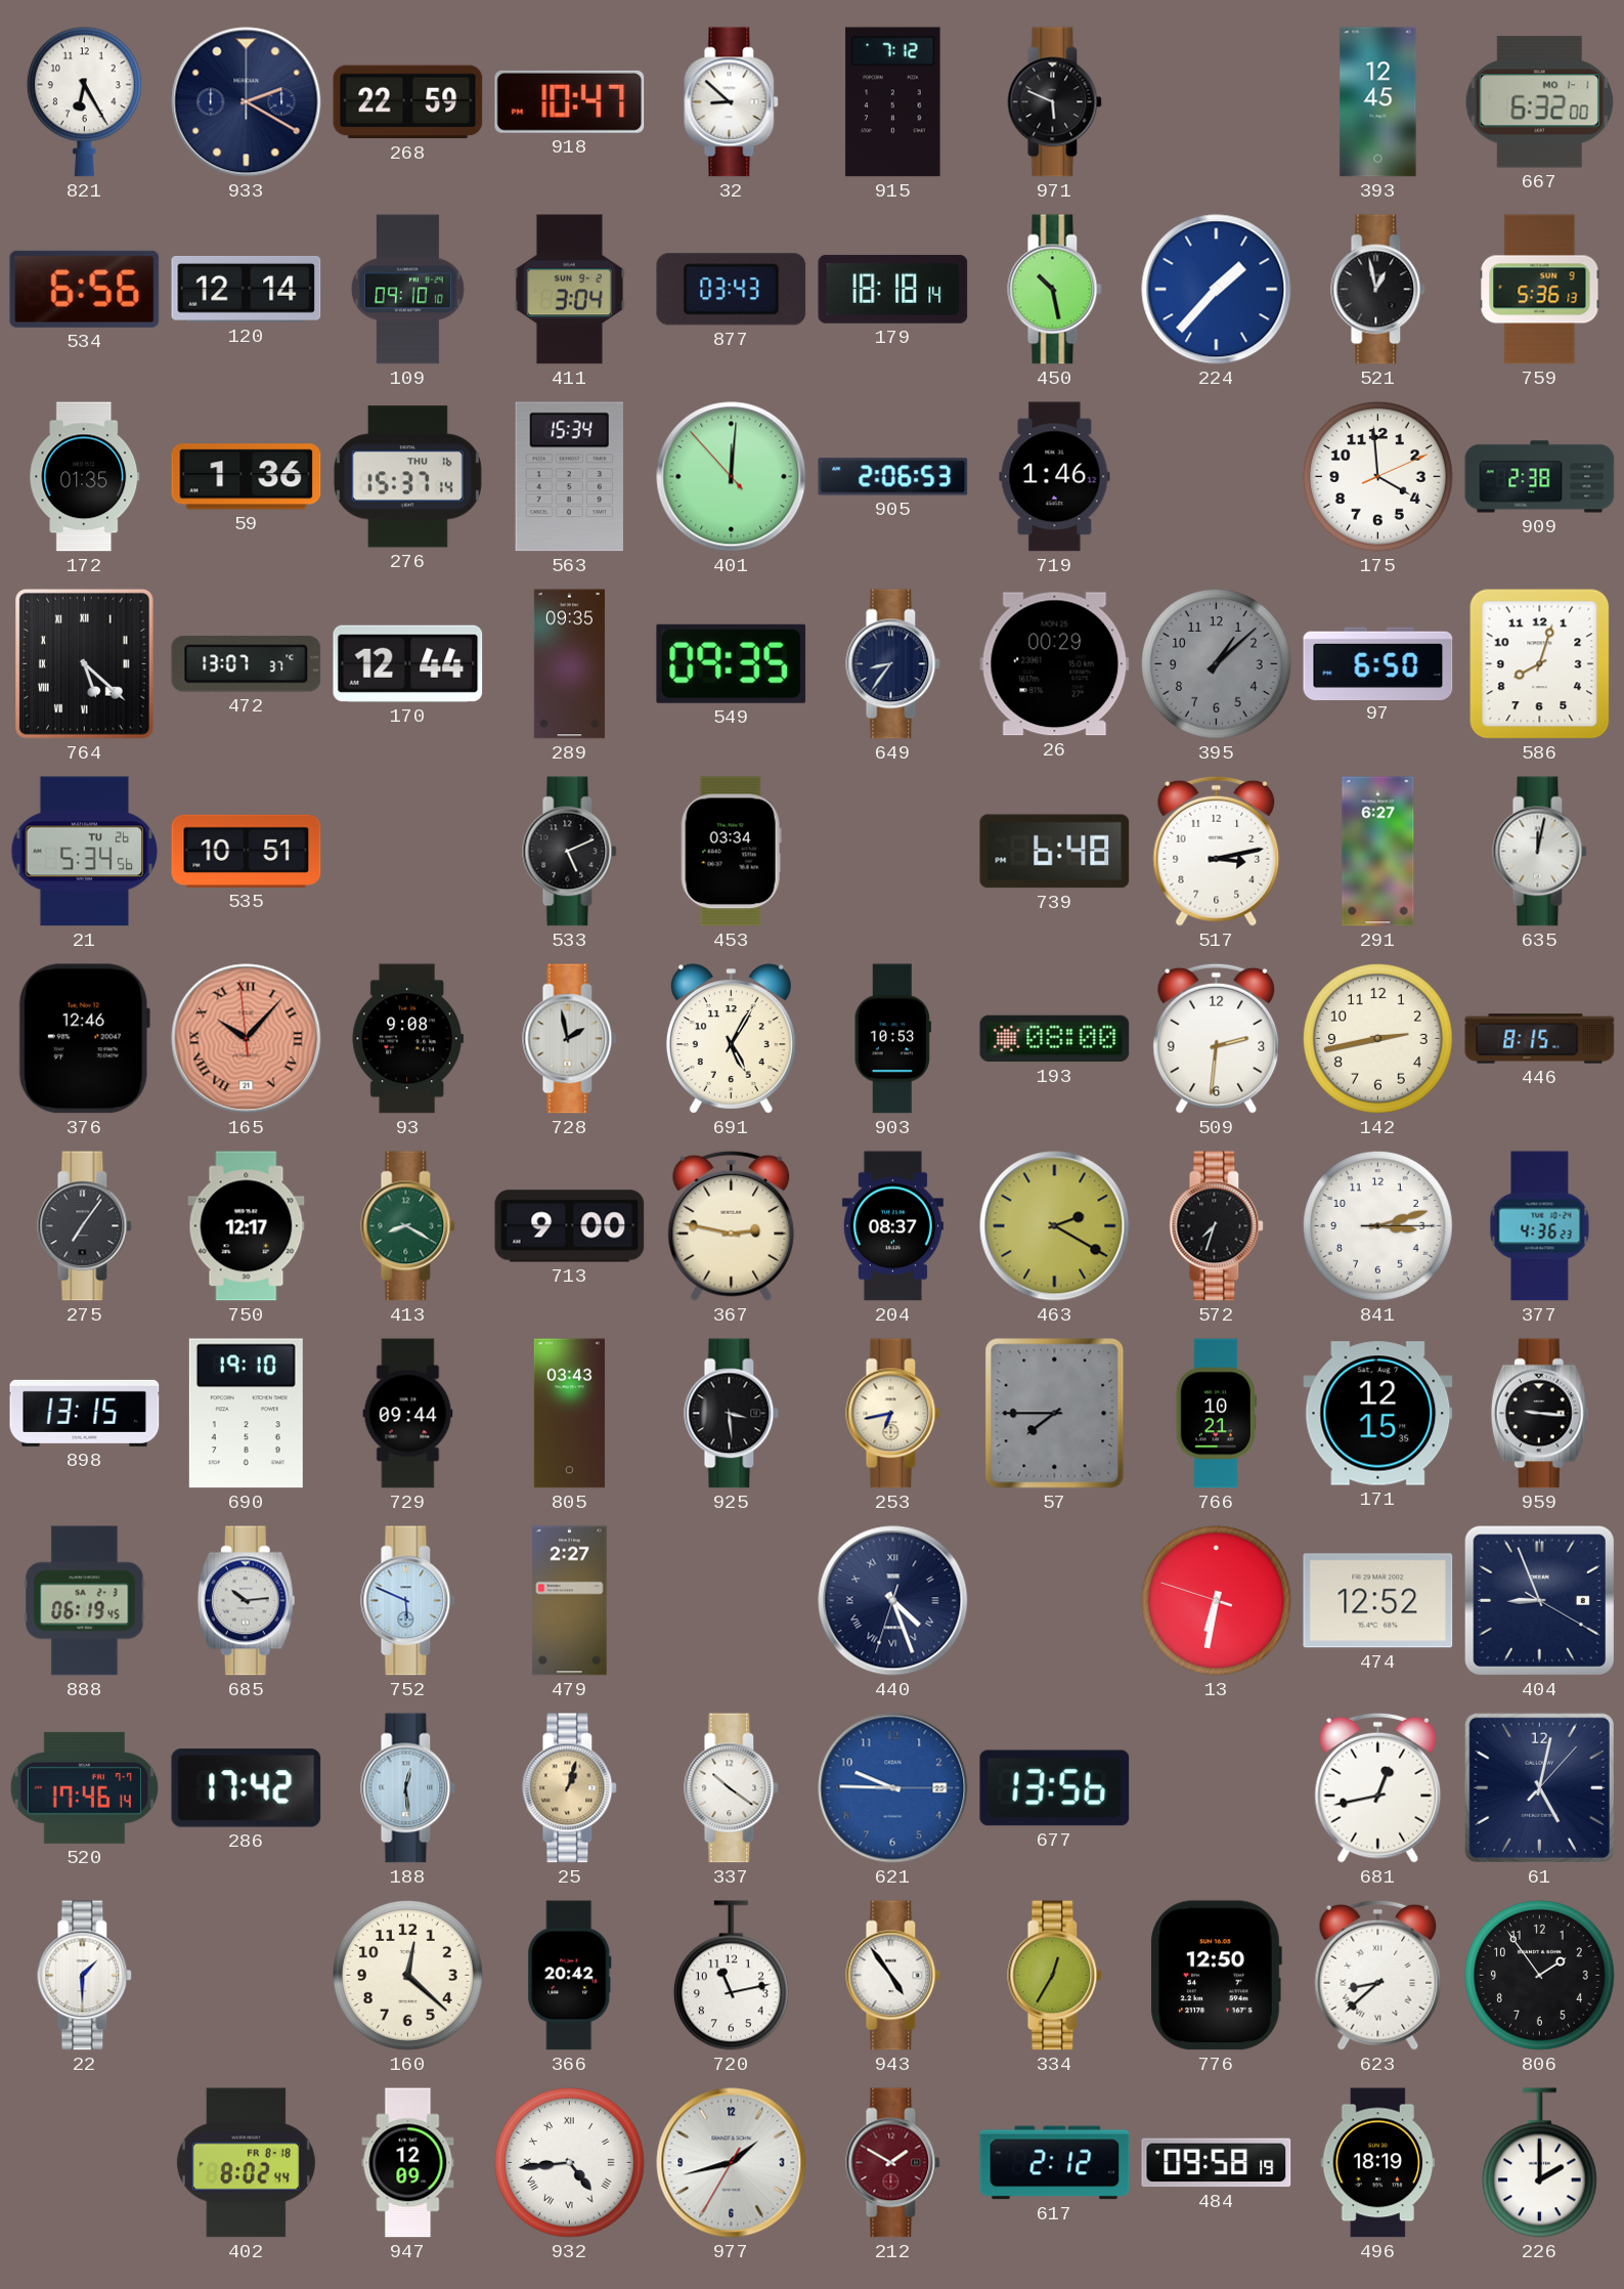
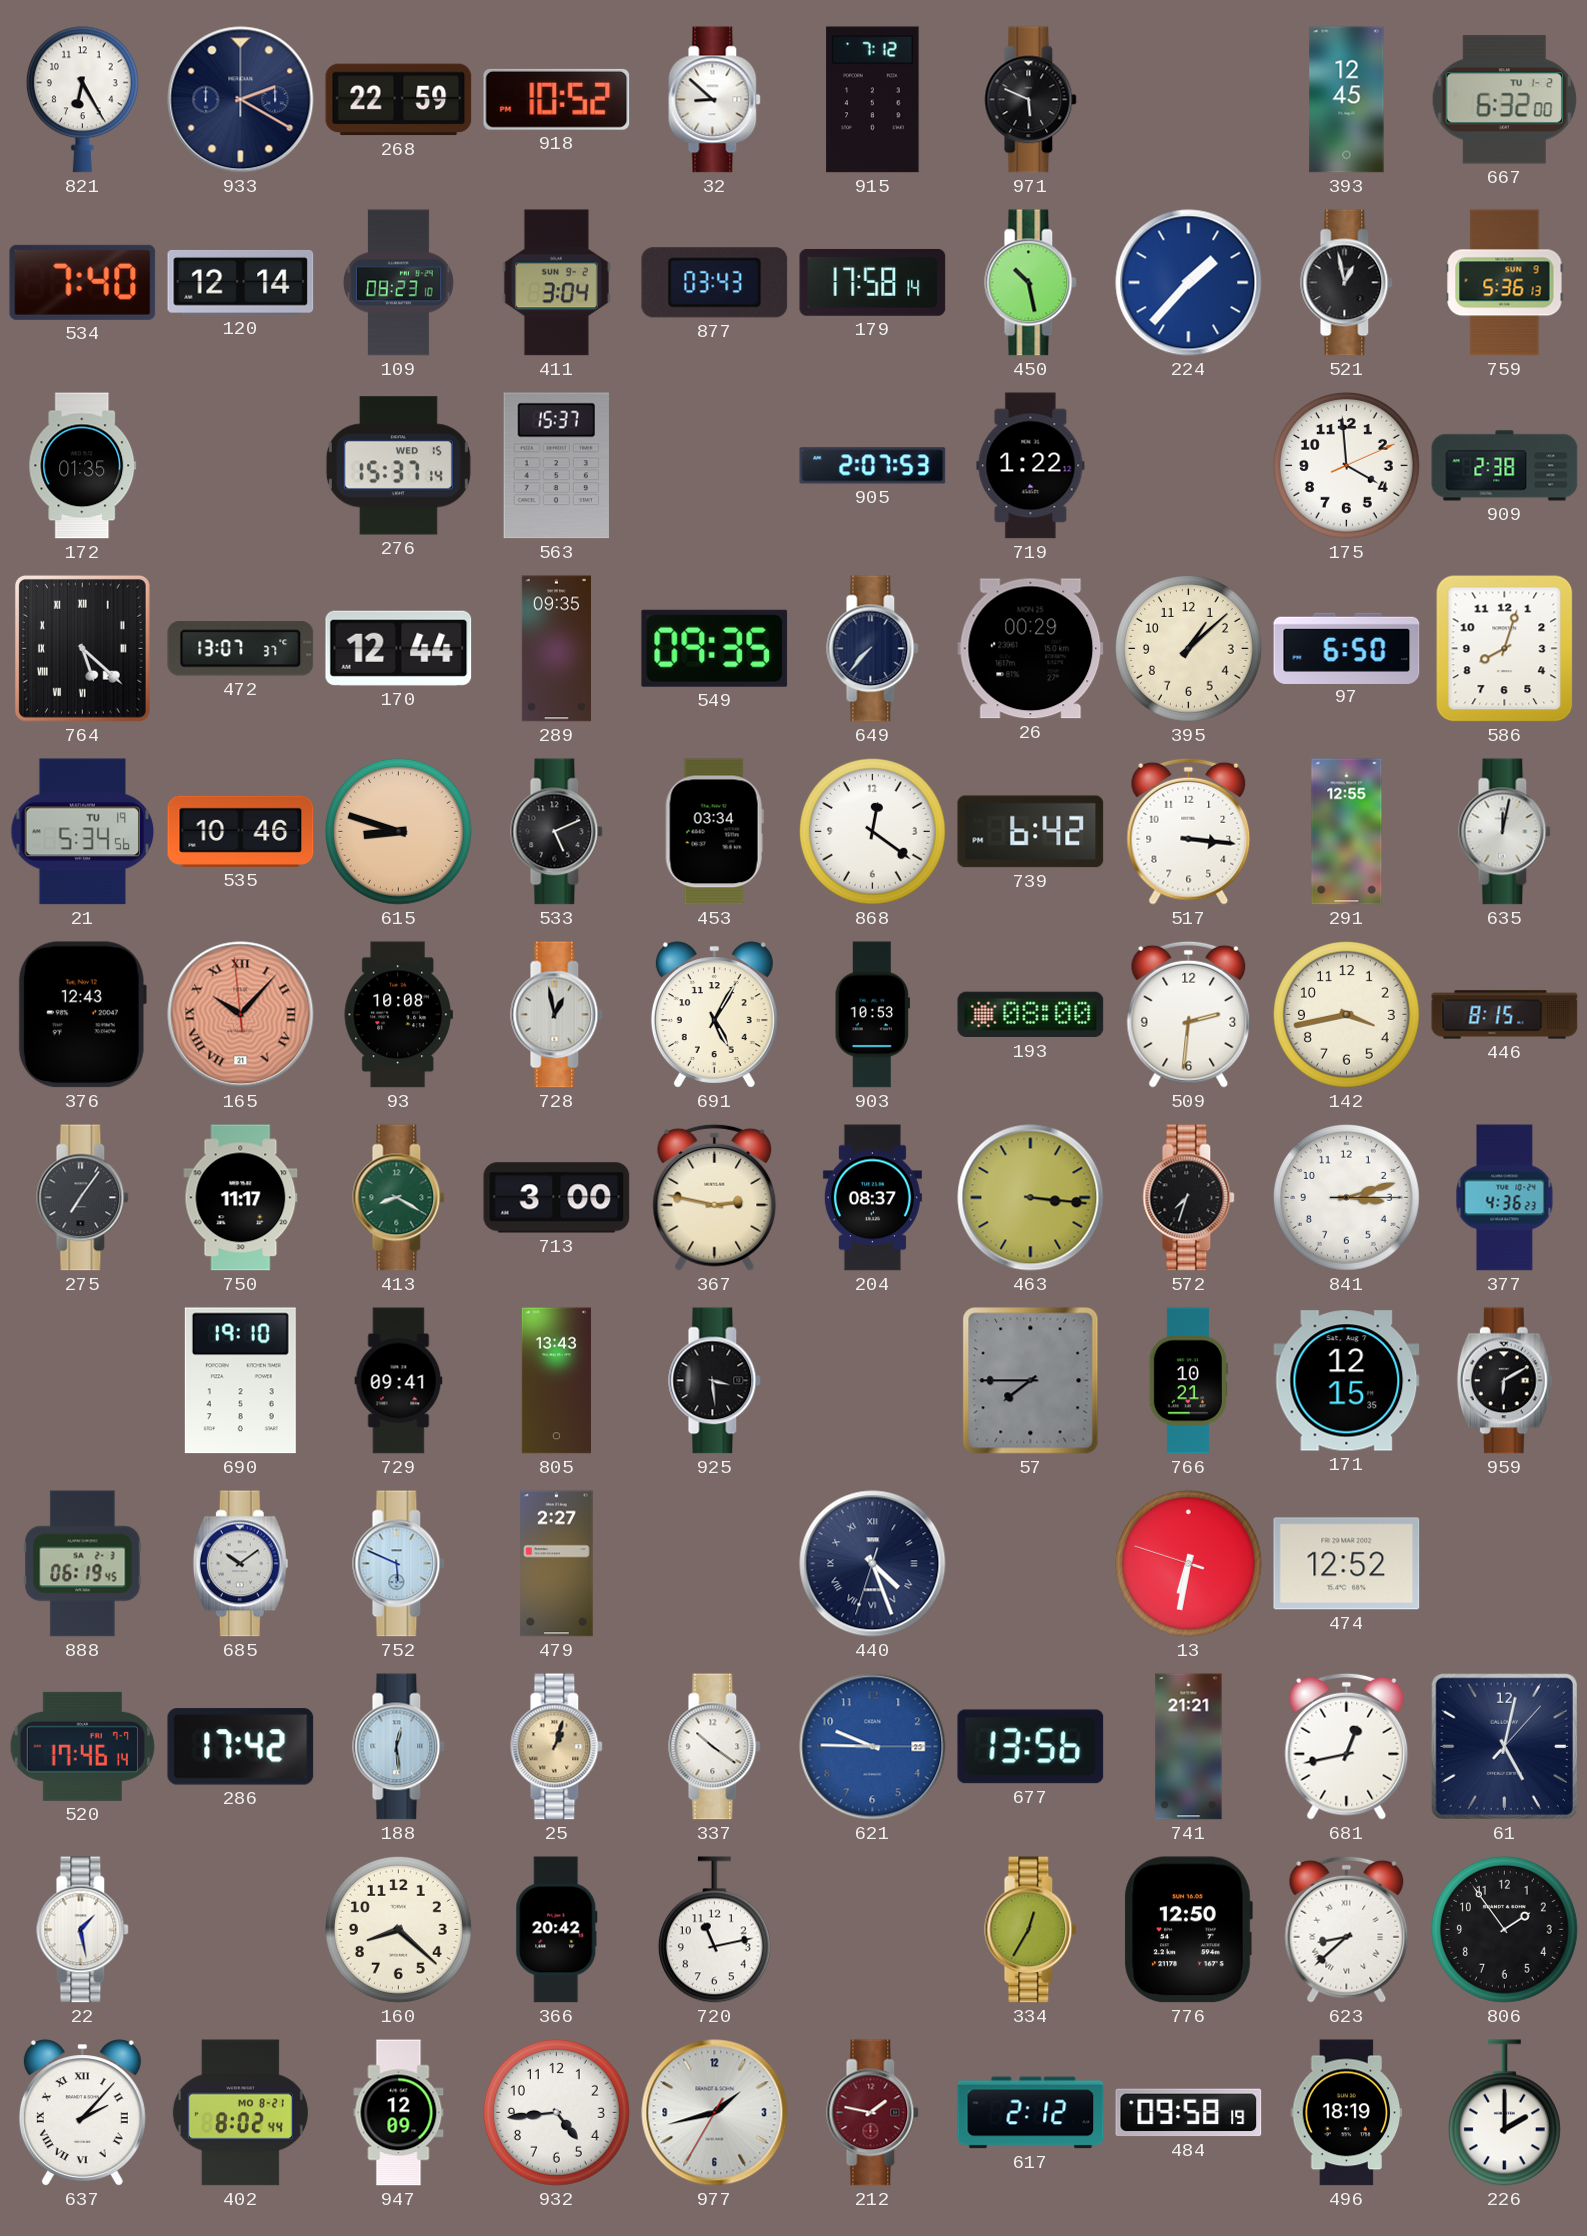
918: 10:47 -> 10:52
667 date: MO 1-1 -> TU 1-2
534: 6:56 -> 7:40
109: 09:10 -> 08:23
179: 18:18 -> 17:58
59: 1:36 -> none
276 date: THU 16 -> WED 15
563: 15:34 -> 15:37
401: 12:00 -> none
905: 2:06 -> 2:07
719: 1:46 -> 1:22
649: 8:36 -> 7:37
395 dial: grey -> cream
21 date: TU 26 -> TU 19
535: 10:51 -> 10:46
615: none -> 8:48
868: none -> 12:21
739: 6:48 -> 6:42
517: 3:13 -> 3:16
291: 6:27 -> 12:55
376: 12:46 -> 12:43
93: 9:08 -> 10:08
728: 1:58 -> 12:58
142: 2:43 -> 3:43
750: 12:17 -> 11:17
713: 9:00 -> 3:00
463: 2:20 -> 3:16
898: 13:15 -> none
729: 09:44 -> 09:41
805: 03:43 -> 13:43
253: 6:43 -> none
959: 9:16 -> 6:10
685: 10:14 -> 10:09
404: 8:56 -> none
741: none -> 21:21
22: 1:30 -> 1:28
160: 12:22 -> 8:22
943: 4:54 -> none
637: none -> 2:07
402 date: FR 8-18 -> MO 8-21
932 numerals: Roman -> Arabic
212: 1:50 -> 1:47
